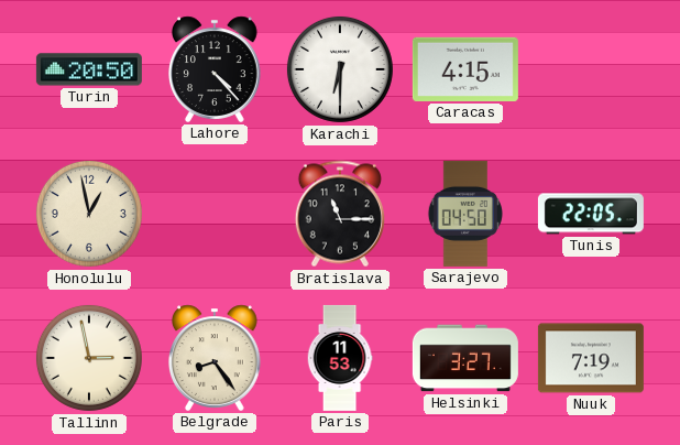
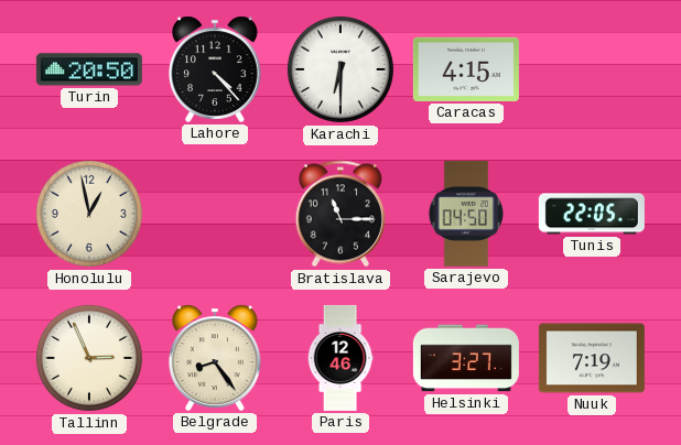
Tallinn: 2:58 -> 2:56
Paris: 11:53 -> 12:46
